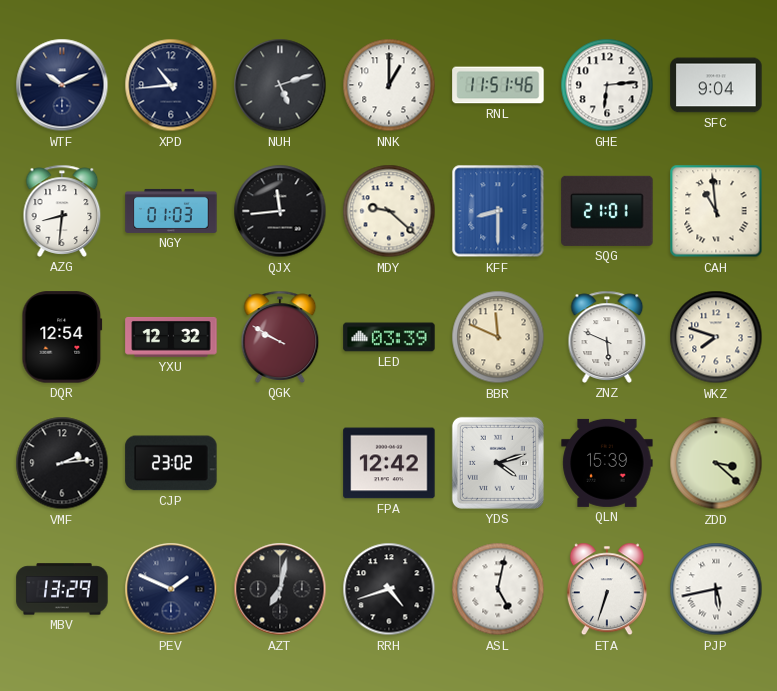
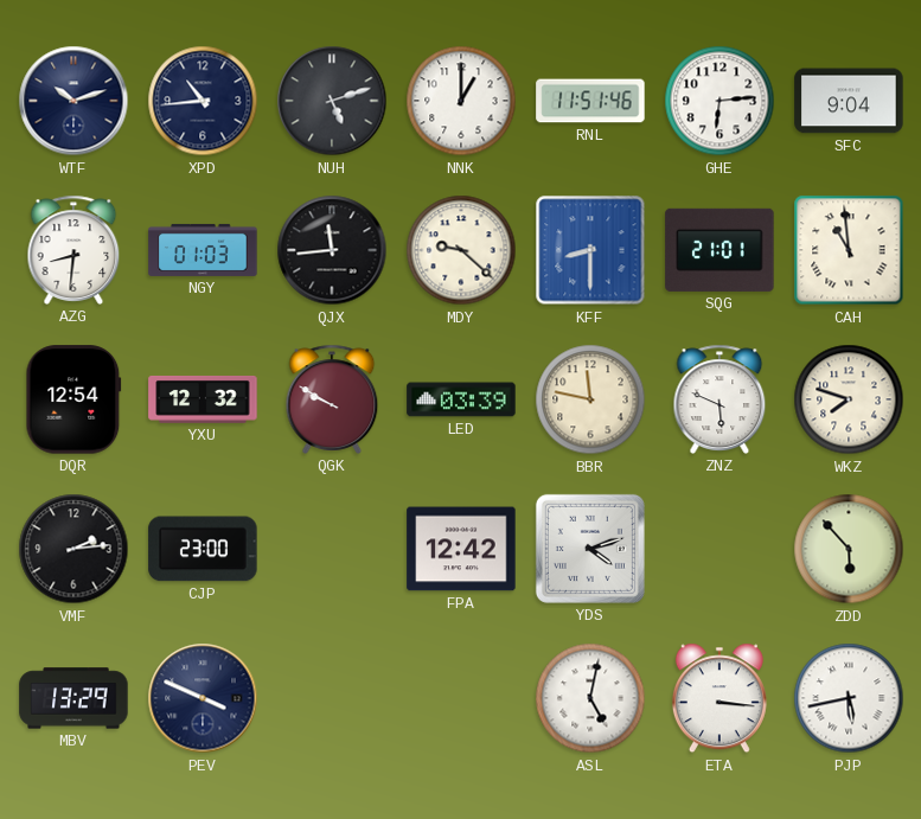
WTF: 10:11 -> 10:12
BBR: 11:49 -> 11:47
CJP: 23:02 -> 23:00
QLN: 15:39 -> none
ZDD: 3:22 -> 5:53
PEV: 1:49 -> 3:49
AZT: 7:02 -> none
RRH: 4:42 -> none
ETA: 6:33 -> 3:16
